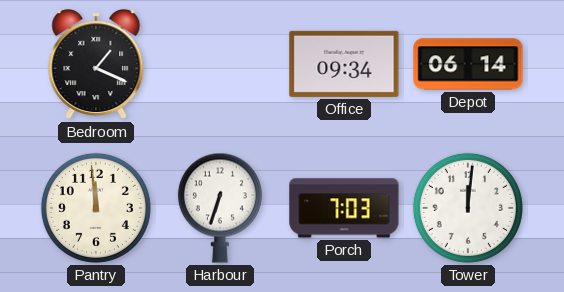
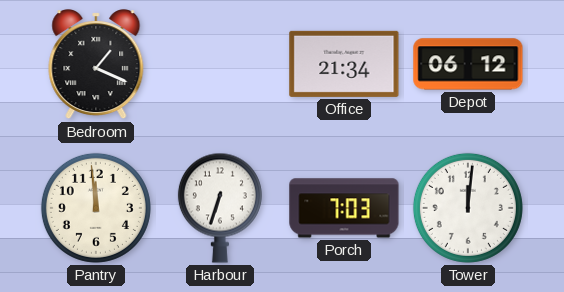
Office: 09:34 -> 21:34
Depot: 06:14 -> 06:12
